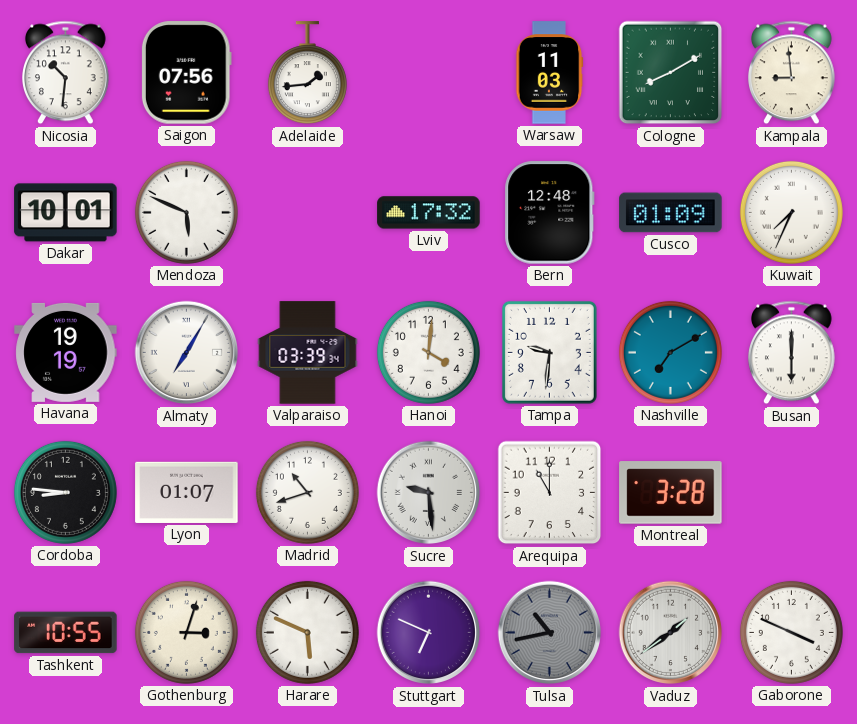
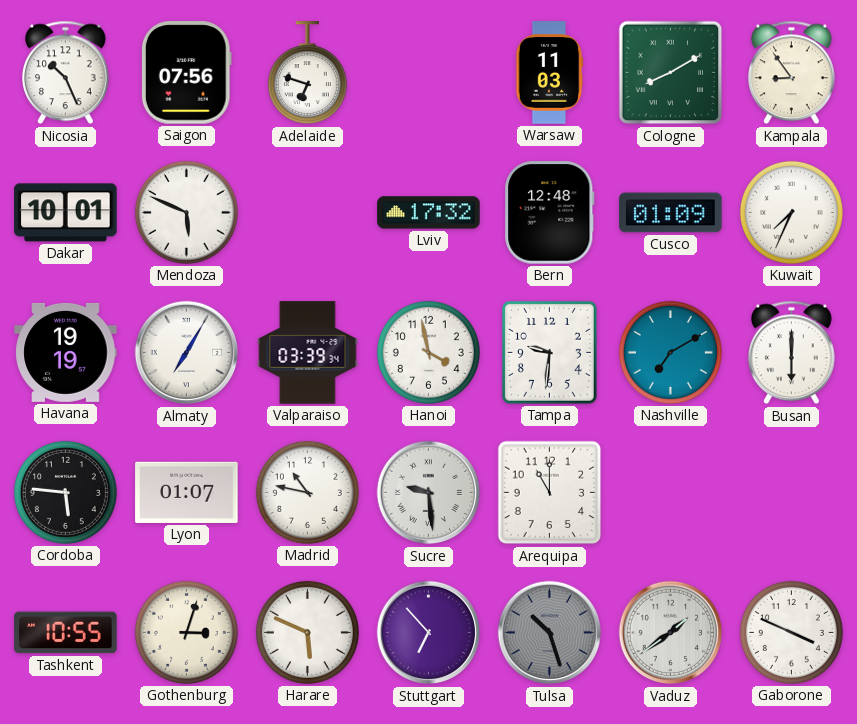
Nicosia: 10:31 -> 10:26
Adelaide: 1:44 -> 6:48
Kampala: 8:59 -> 8:54
Hanoi: 4:01 -> 3:58
Cordoba: 8:46 -> 5:46
Madrid: 10:42 -> 10:47
Montreal: 3:28 -> none
Stuttgart: 6:49 -> 6:53
Tulsa: 10:43 -> 10:27
